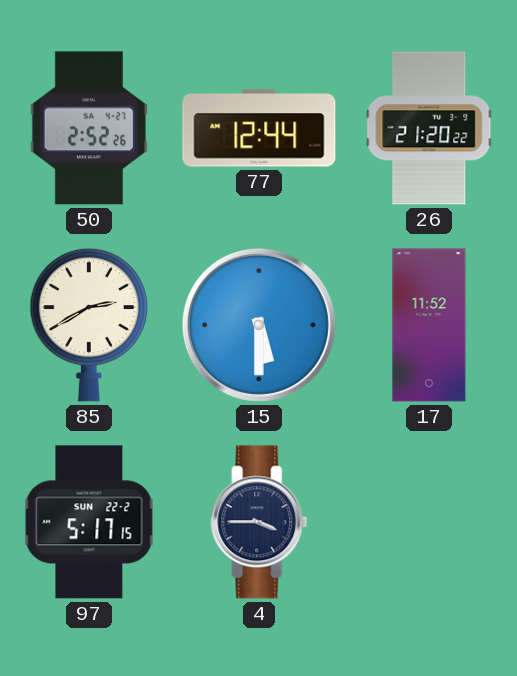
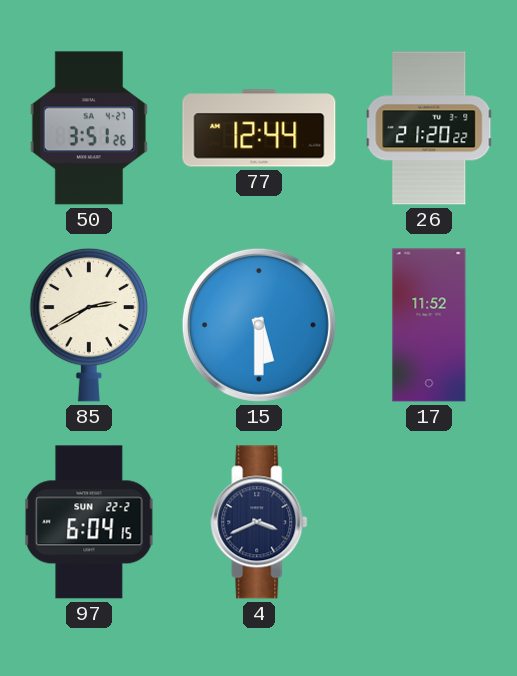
50: 2:52 -> 3:51
97: 5:17 -> 6:04
4: 3:45 -> 3:41
